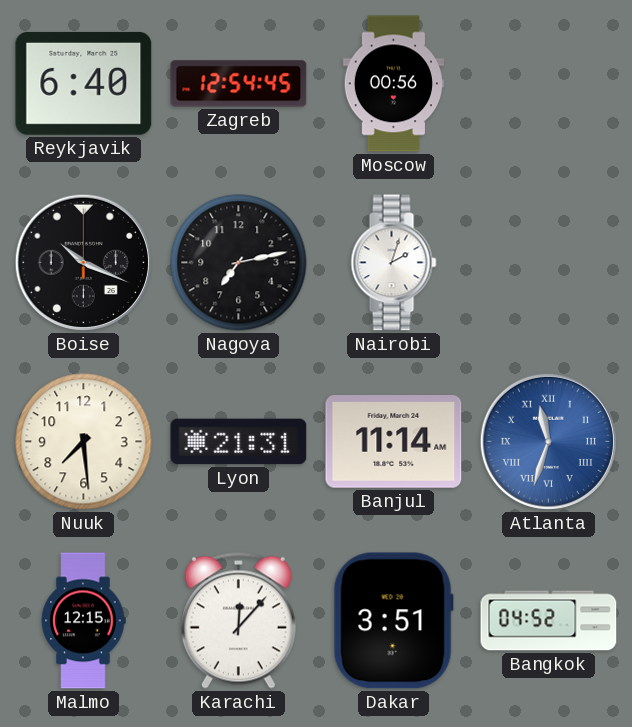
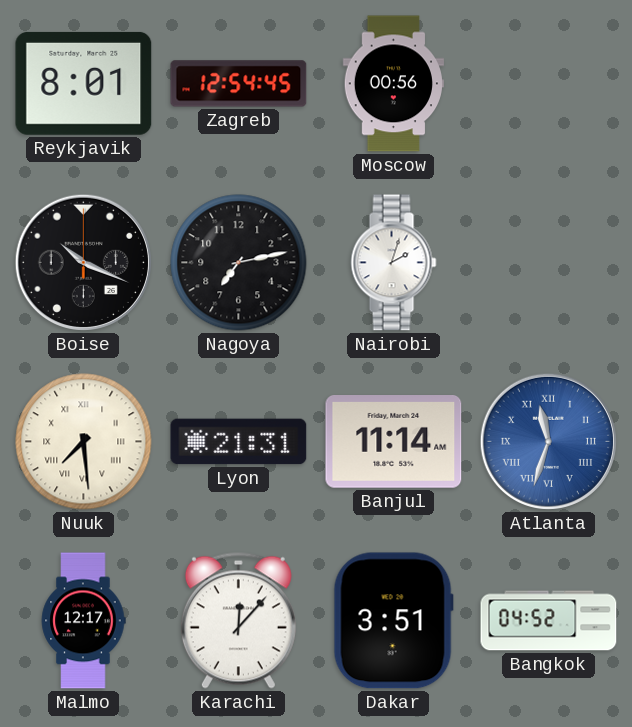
Reykjavik: 6:40 -> 8:01
Nuuk numerals: Arabic -> Roman
Malmo: 12:15 -> 12:17
